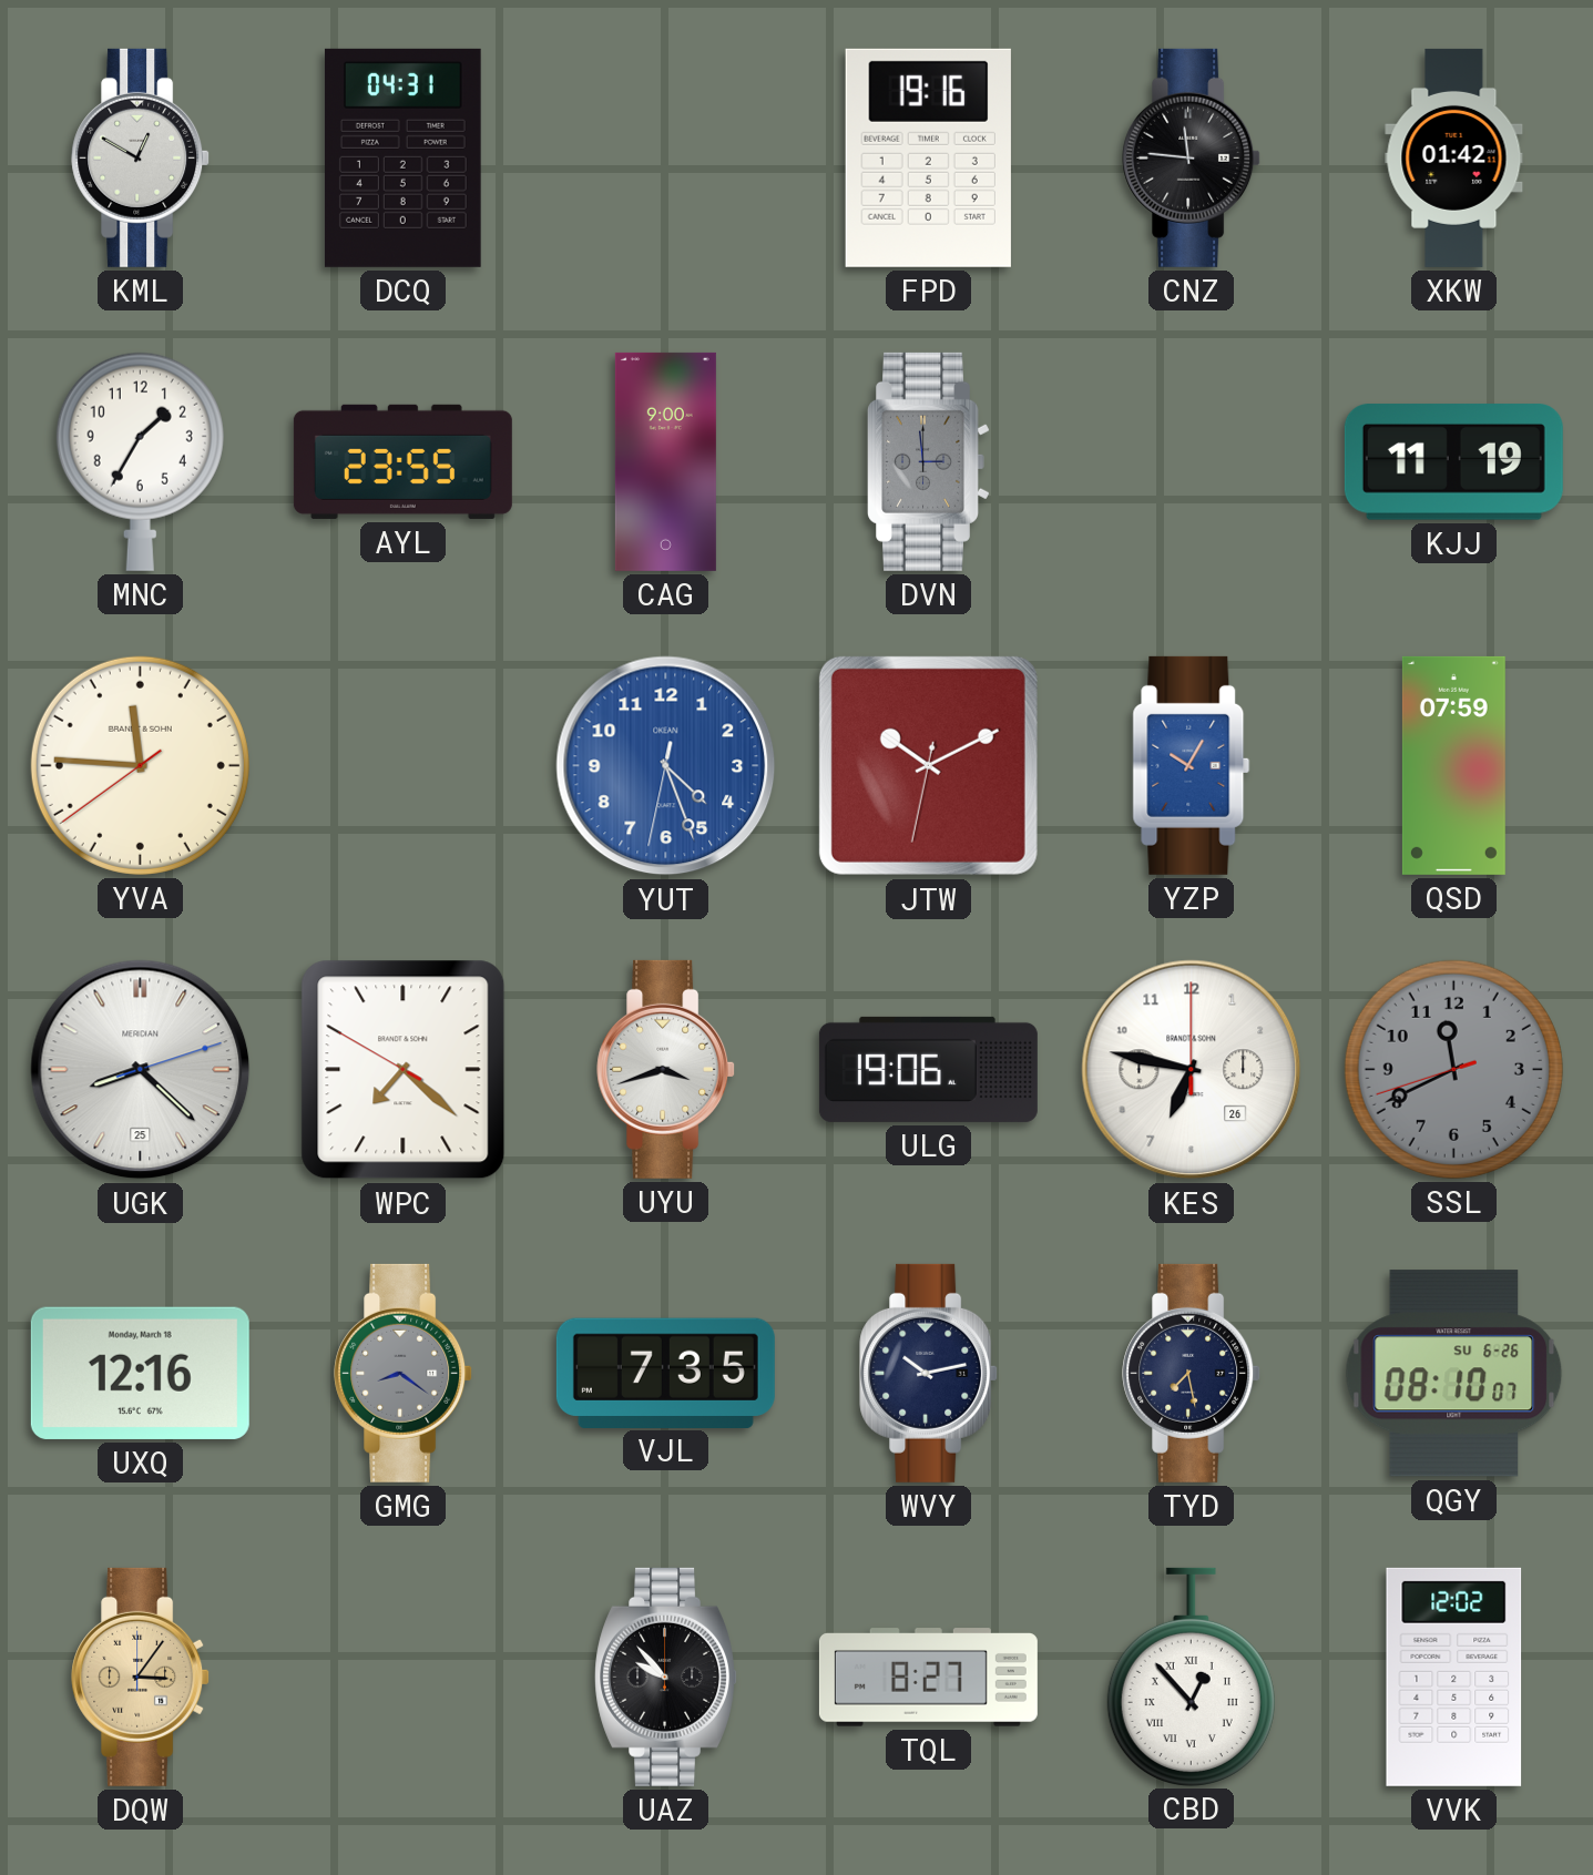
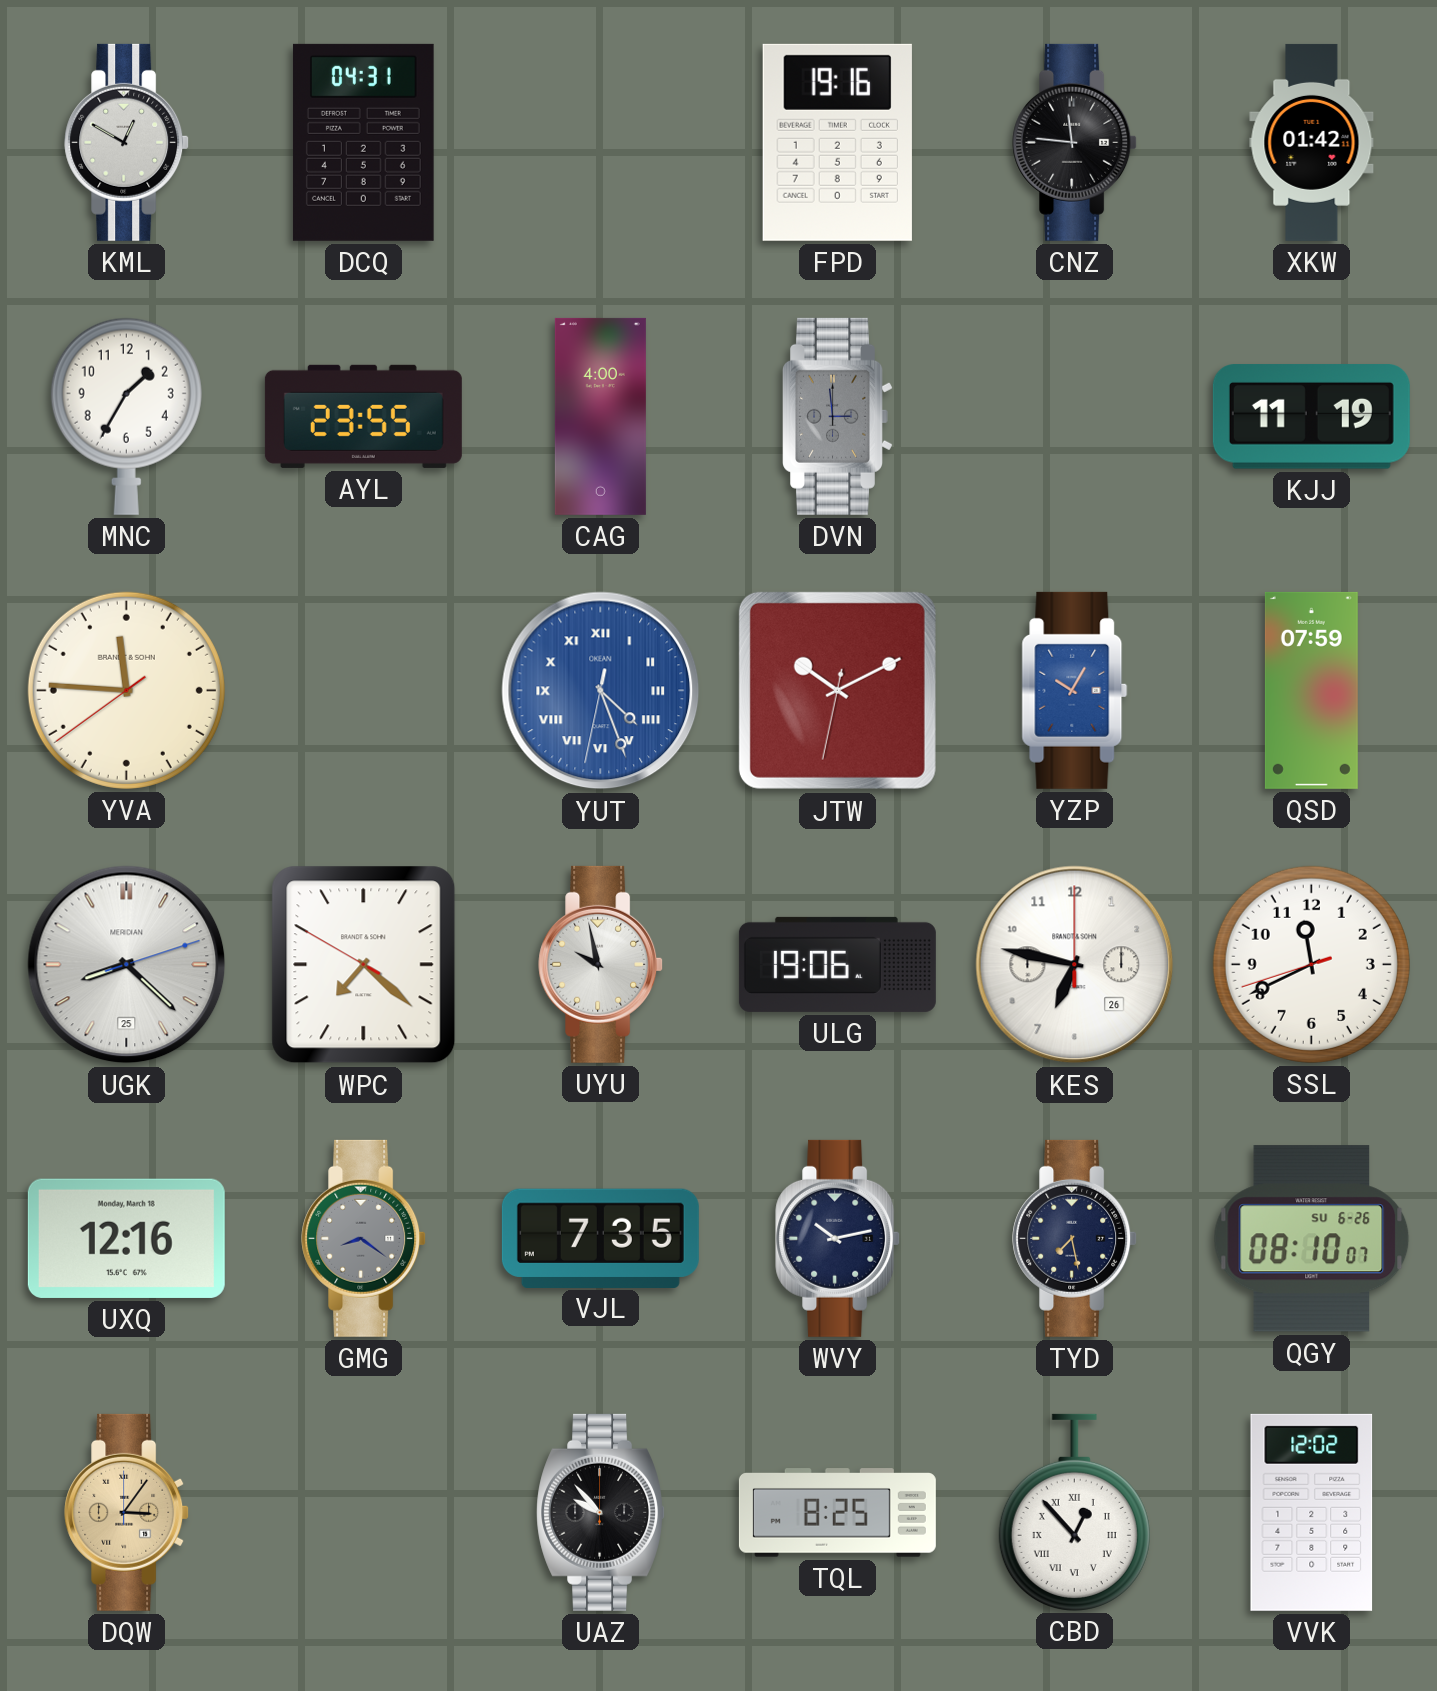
CAG: 9:00 -> 4:00
YUT numerals: Arabic -> Roman
UYU: 3:42 -> 9:58
SSL dial: grey -> white
TQL: 8:27 -> 8:25
